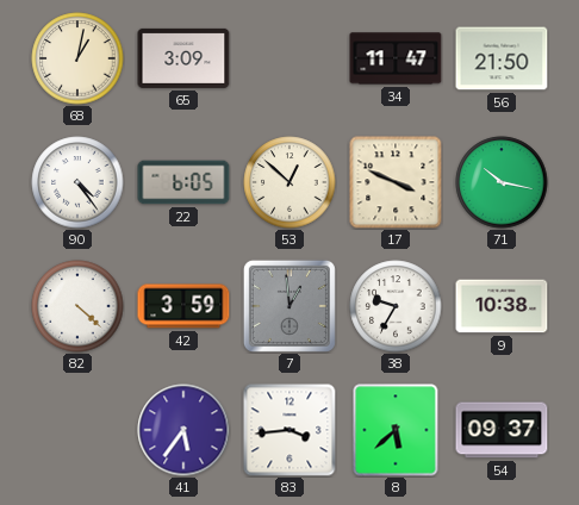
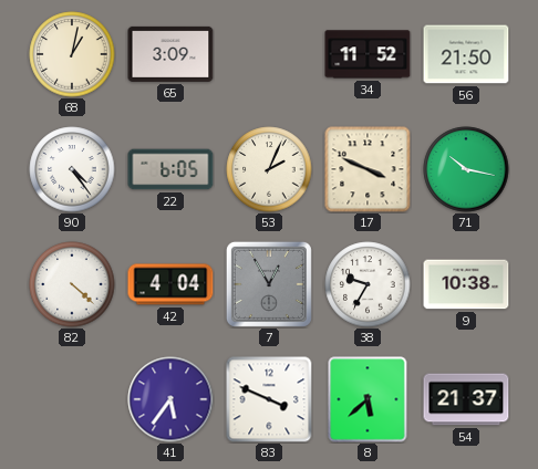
34: 11:47 -> 11:52
53: 12:52 -> 2:04
42: 3:59 -> 4:04
7: 12:59 -> 12:55
83: 3:44 -> 3:49
54: 09:37 -> 21:37
